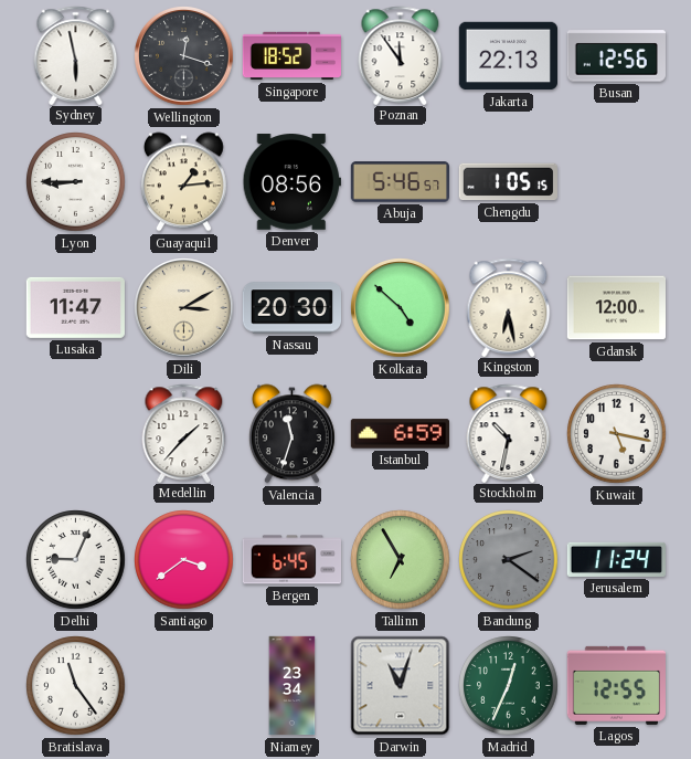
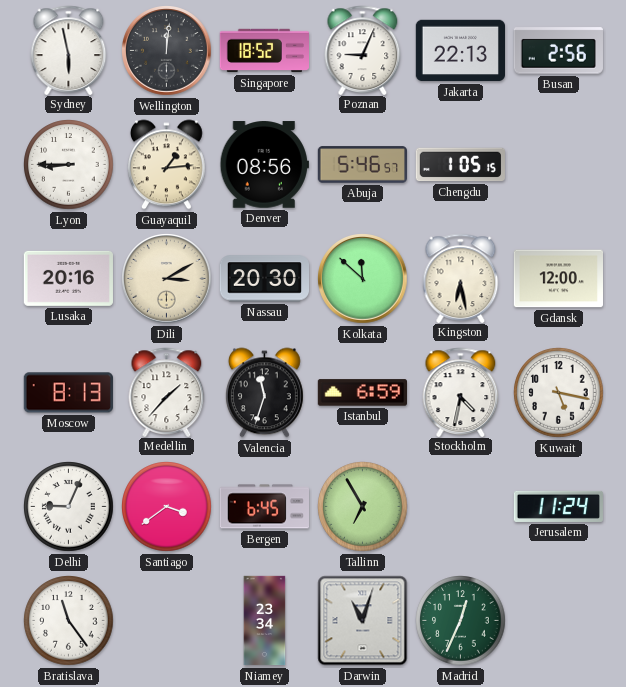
Wellington: 12:18 -> 12:01
Poznan: 11:54 -> 9:04
Busan: 12:56 -> 2:56
Lusaka: 11:47 -> 20:16
Kolkata: 4:52 -> 11:52
Moscow: none -> 8:13
Stockholm: 10:32 -> 4:32
Bandung: 2:21 -> none
Lagos: 12:55 -> none
